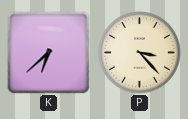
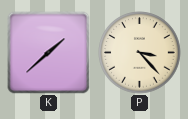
K: 6:38 -> 1:38
